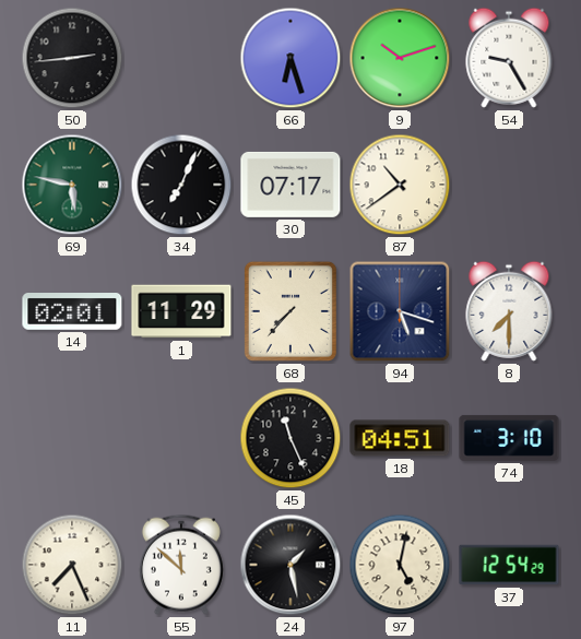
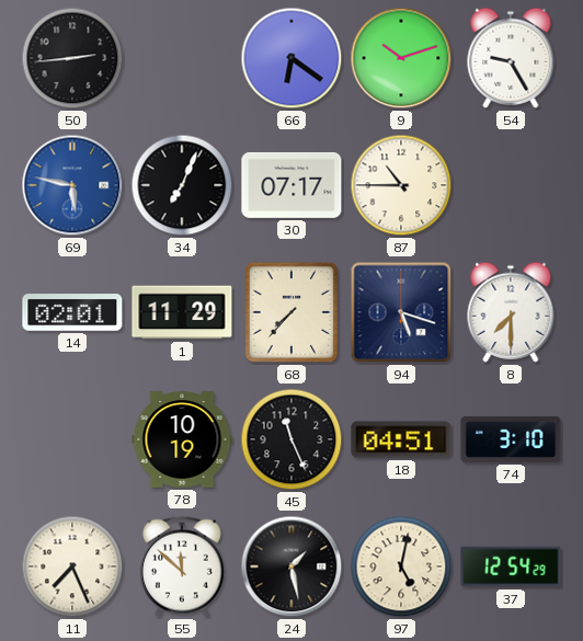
66: 6:27 -> 6:21
69 dial: green -> blue
87: 10:39 -> 10:45
78: none -> 10:19
